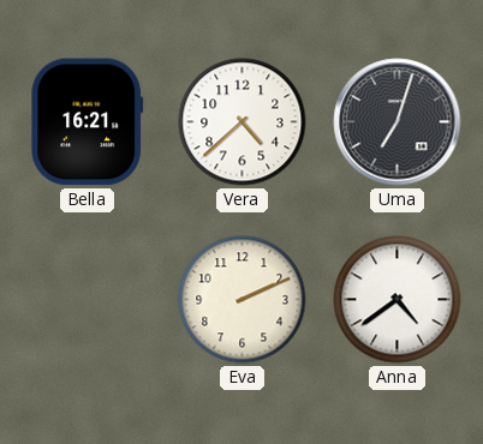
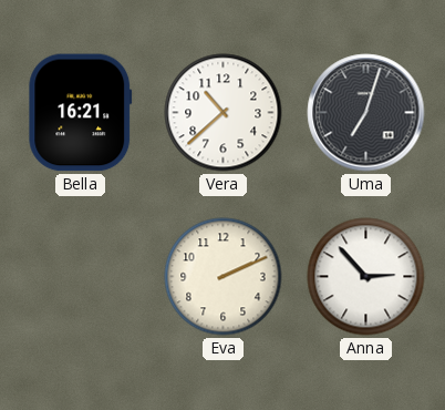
Vera: 4:38 -> 10:38
Anna: 4:39 -> 2:53
